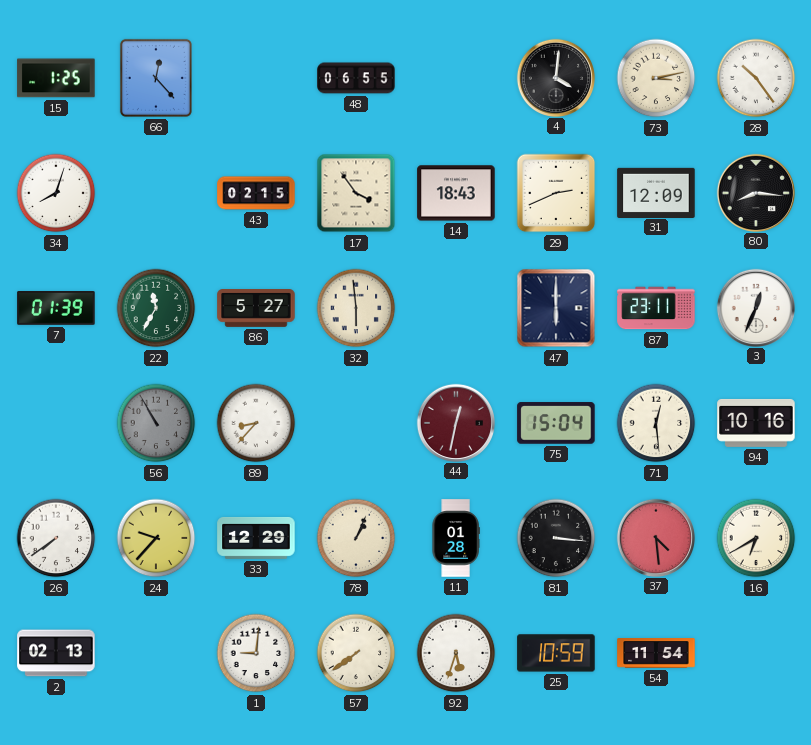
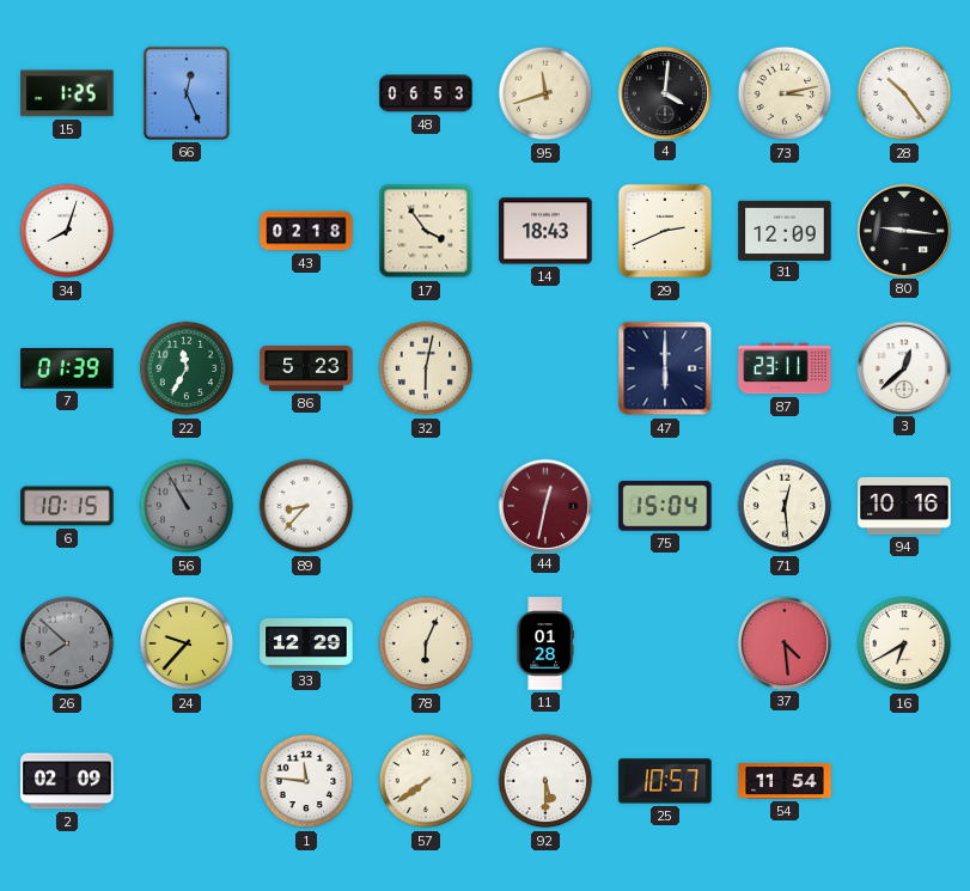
66: 12:23 -> 12:26
48: 06:55 -> 06:53
95: none -> 11:42
43: 02:15 -> 02:18
80: 8:16 -> 9:16
86: 5:27 -> 5:23
32: 5:59 -> 6:02
3: 12:34 -> 12:38
6: none -> 10:15
26: 7:39 -> 7:52
26 dial: white -> grey
78: 1:04 -> 6:04
81: 3:16 -> none
2: 02:13 -> 02:09
1: 9:01 -> 11:46
92: 5:33 -> 5:30
25: 10:59 -> 10:57
